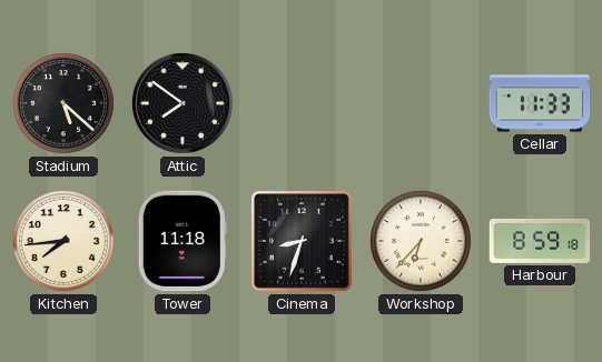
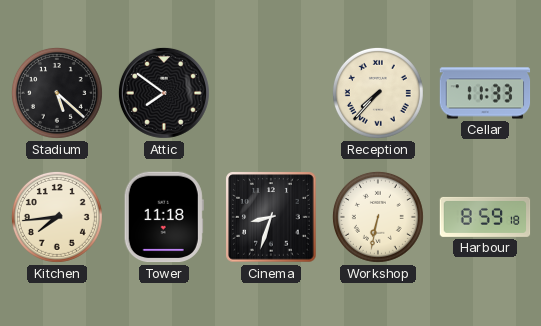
Reception: none -> 7:37
Workshop: 6:37 -> 6:32
